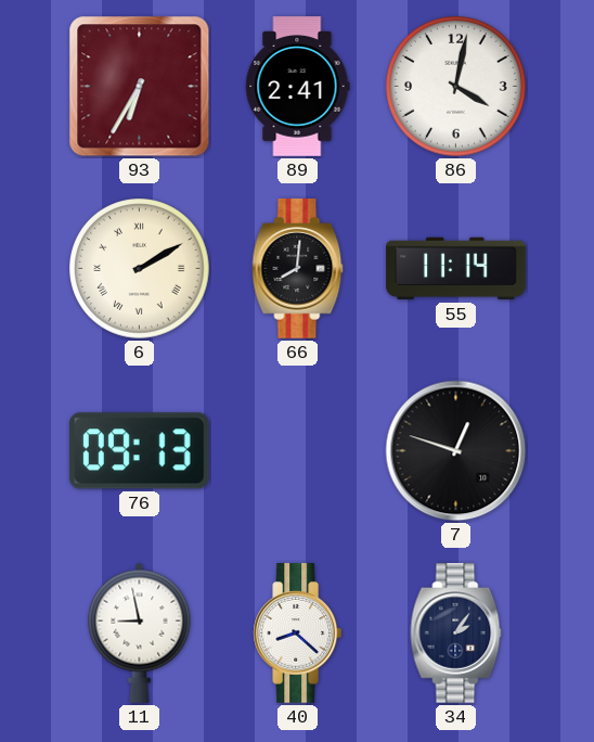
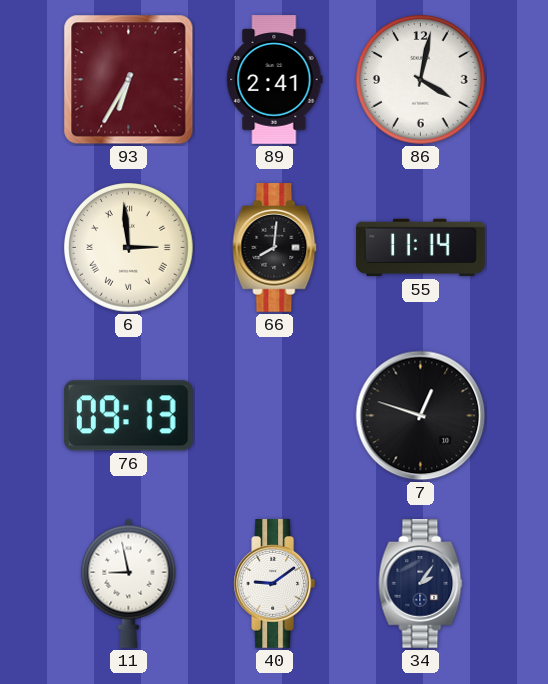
6: 2:10 -> 2:59
40: 8:22 -> 9:09
